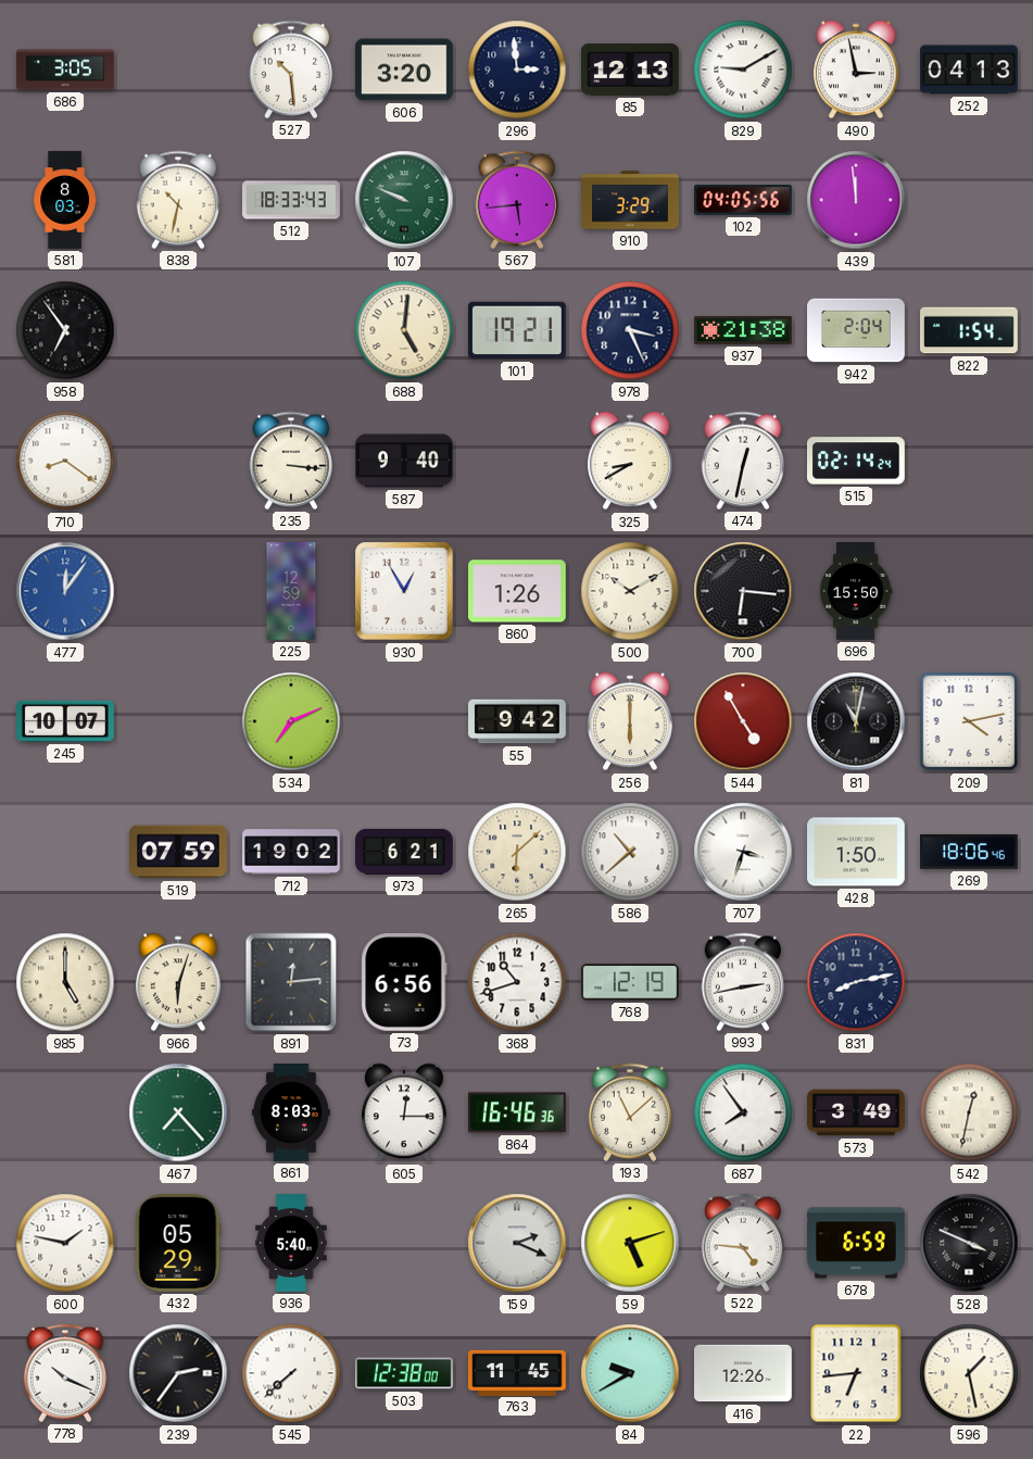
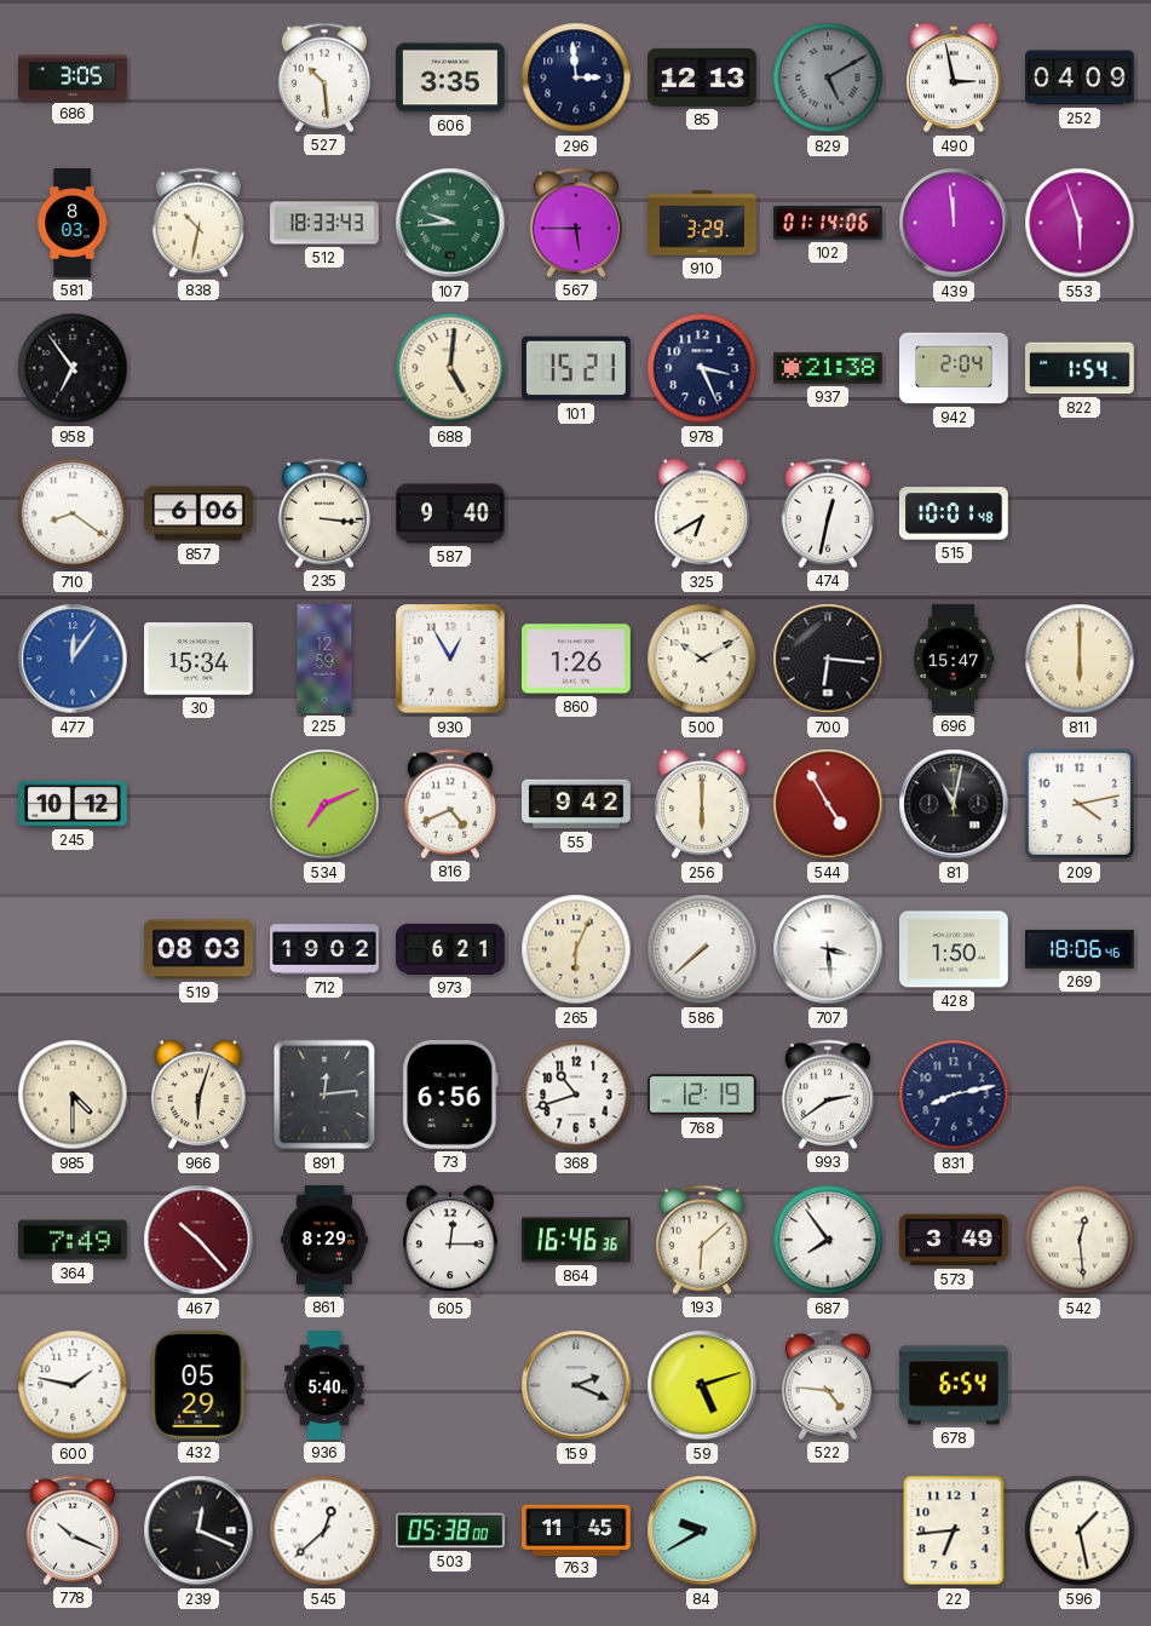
606: 3:20 -> 3:35
829: 9:10 -> 5:10
829 dial: white -> grey
252: 04:13 -> 04:09
107: 9:49 -> 9:44
567: 5:44 -> 5:45
102: 04:05 -> 01:14
553: none -> 5:57
101: 19:21 -> 15:21
857: none -> 6:06
325: 8:40 -> 6:40
515: 02:14 -> 10:01
30: none -> 15:34
696: 15:50 -> 15:47
811: none -> 6:00
245: 10:07 -> 10:12
816: none -> 4:41
519: 07:59 -> 08:03
265: 6:08 -> 6:04
586: 10:38 -> 7:38
707: 3:33 -> 3:29
985: 5:00 -> 4:30
993: 2:43 -> 2:39
364: none -> 7:49
467: 7:23 -> 10:23
467 dial: green -> burgundy
861: 8:03 -> 8:29
193: 11:08 -> 6:08
542: 12:32 -> 12:29
678: 6:59 -> 6:54
528: 3:49 -> none
239: 2:36 -> 12:19
545: 7:38 -> 12:38
503: 12:38 -> 05:38
416: 12:26 -> none
